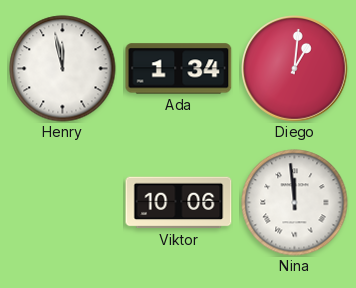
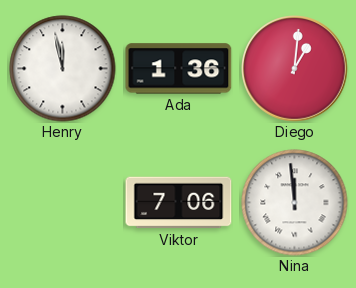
Ada: 1:34 -> 1:36
Viktor: 10:06 -> 7:06
